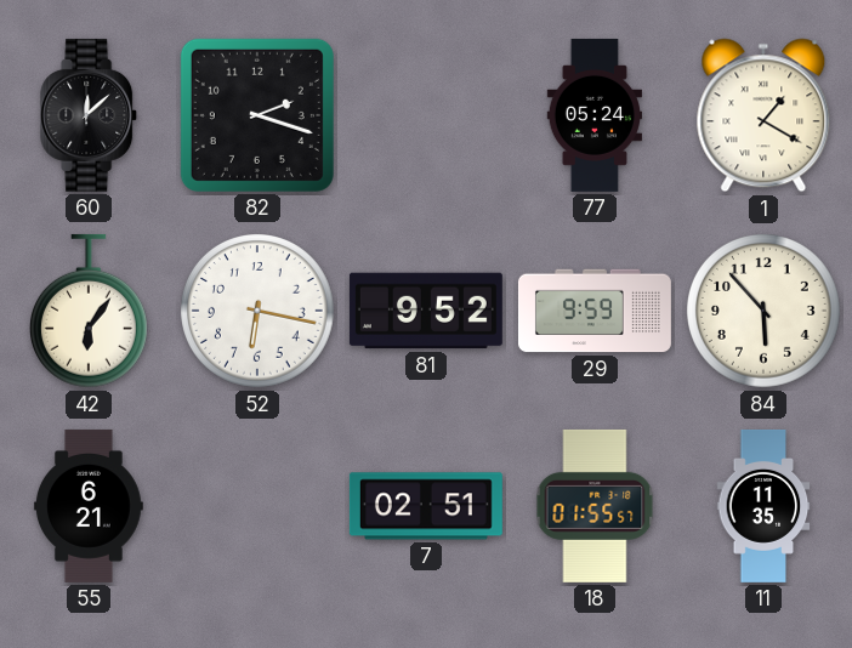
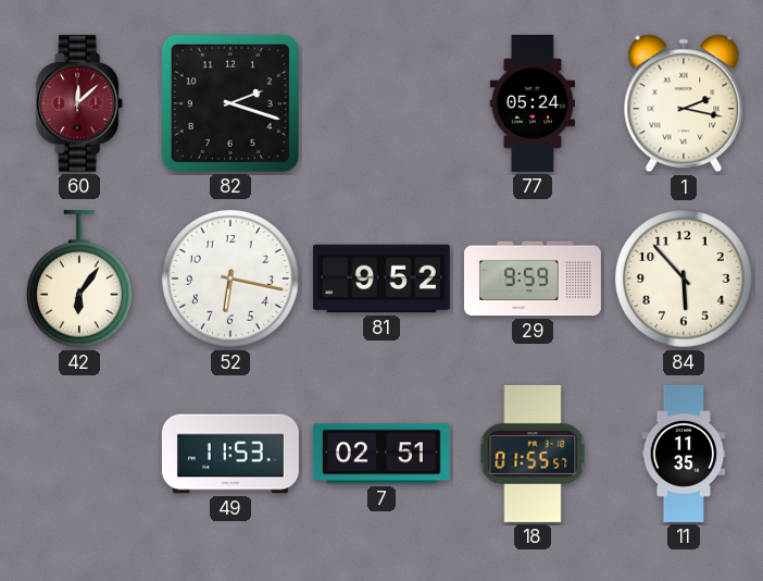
60 dial: black -> burgundy
1: 1:20 -> 2:17
55: 6:21 -> none
49: none -> 11:53
